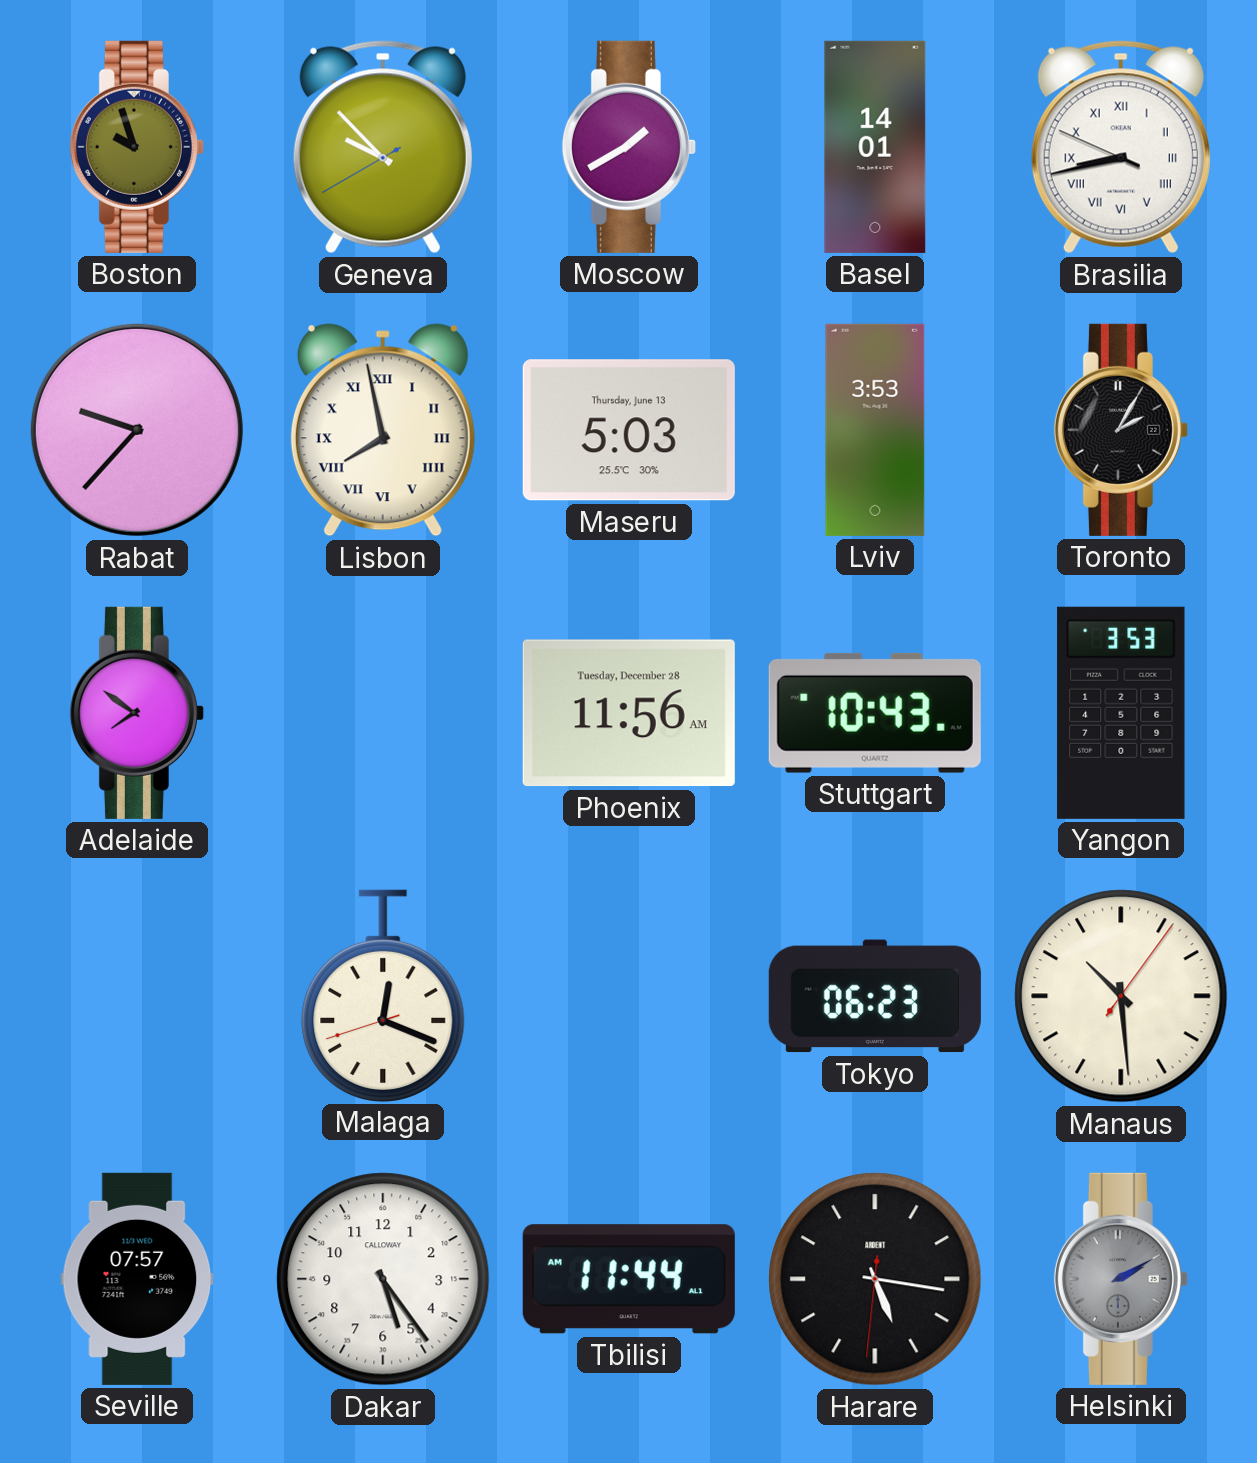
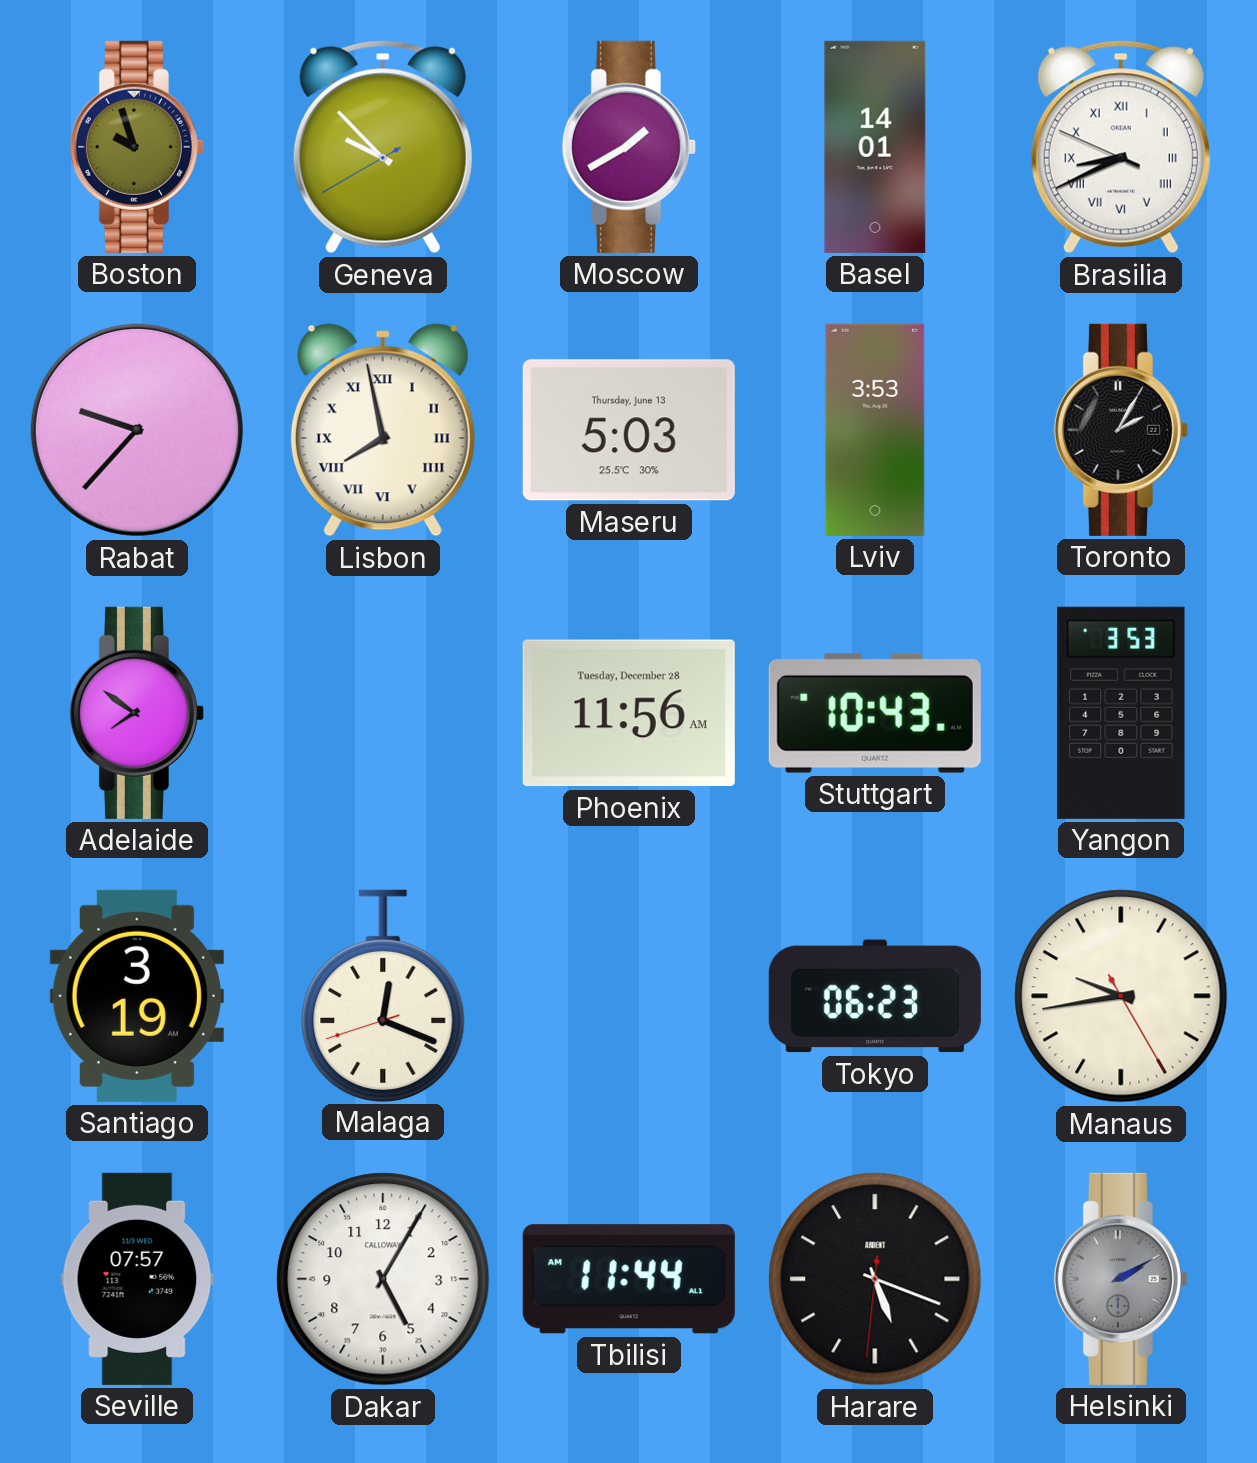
Brasilia: 8:42 -> 8:40
Santiago: none -> 3:19
Manaus: 10:29 -> 9:43
Dakar: 5:24 -> 5:05
Harare: 5:16 -> 5:18
